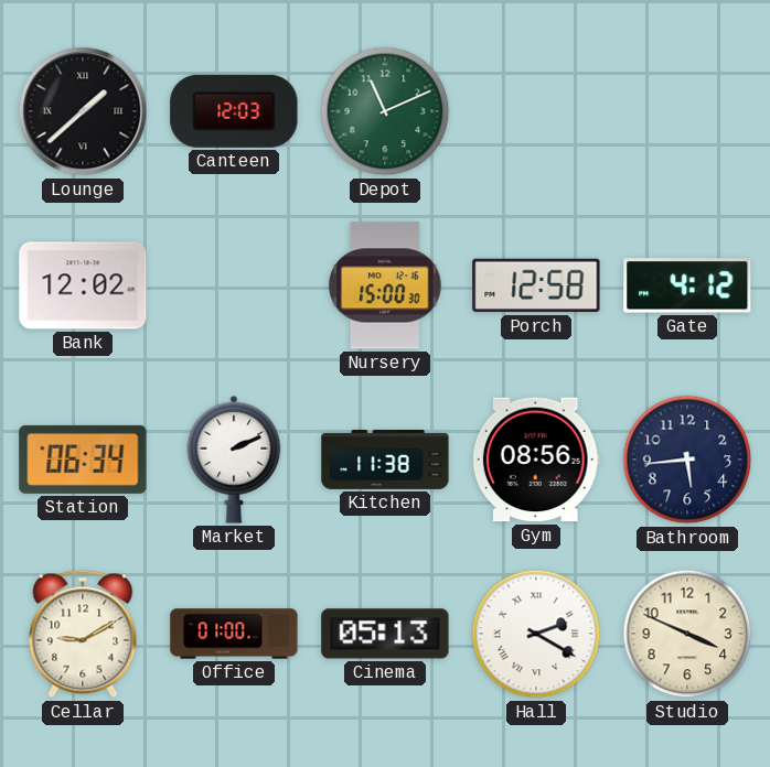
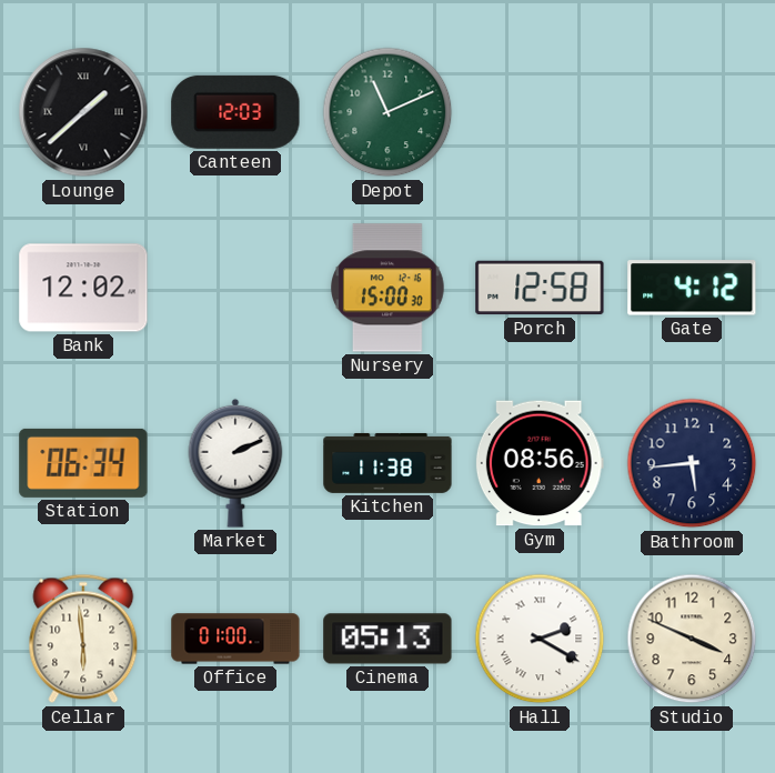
Cellar: 9:10 -> 5:59
